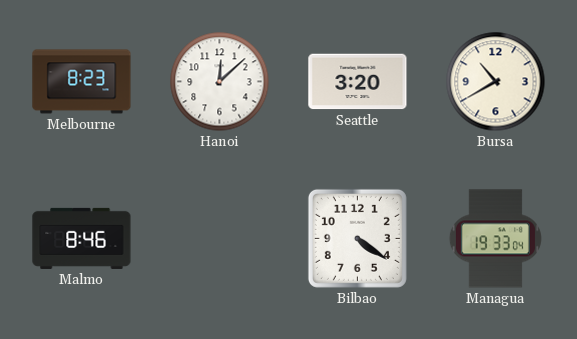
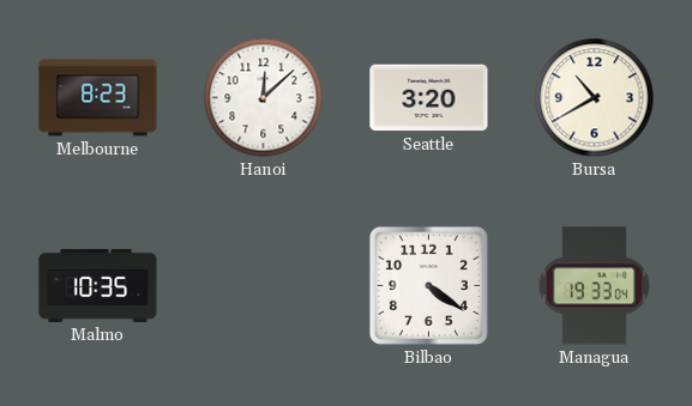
Malmo: 8:46 -> 10:35
